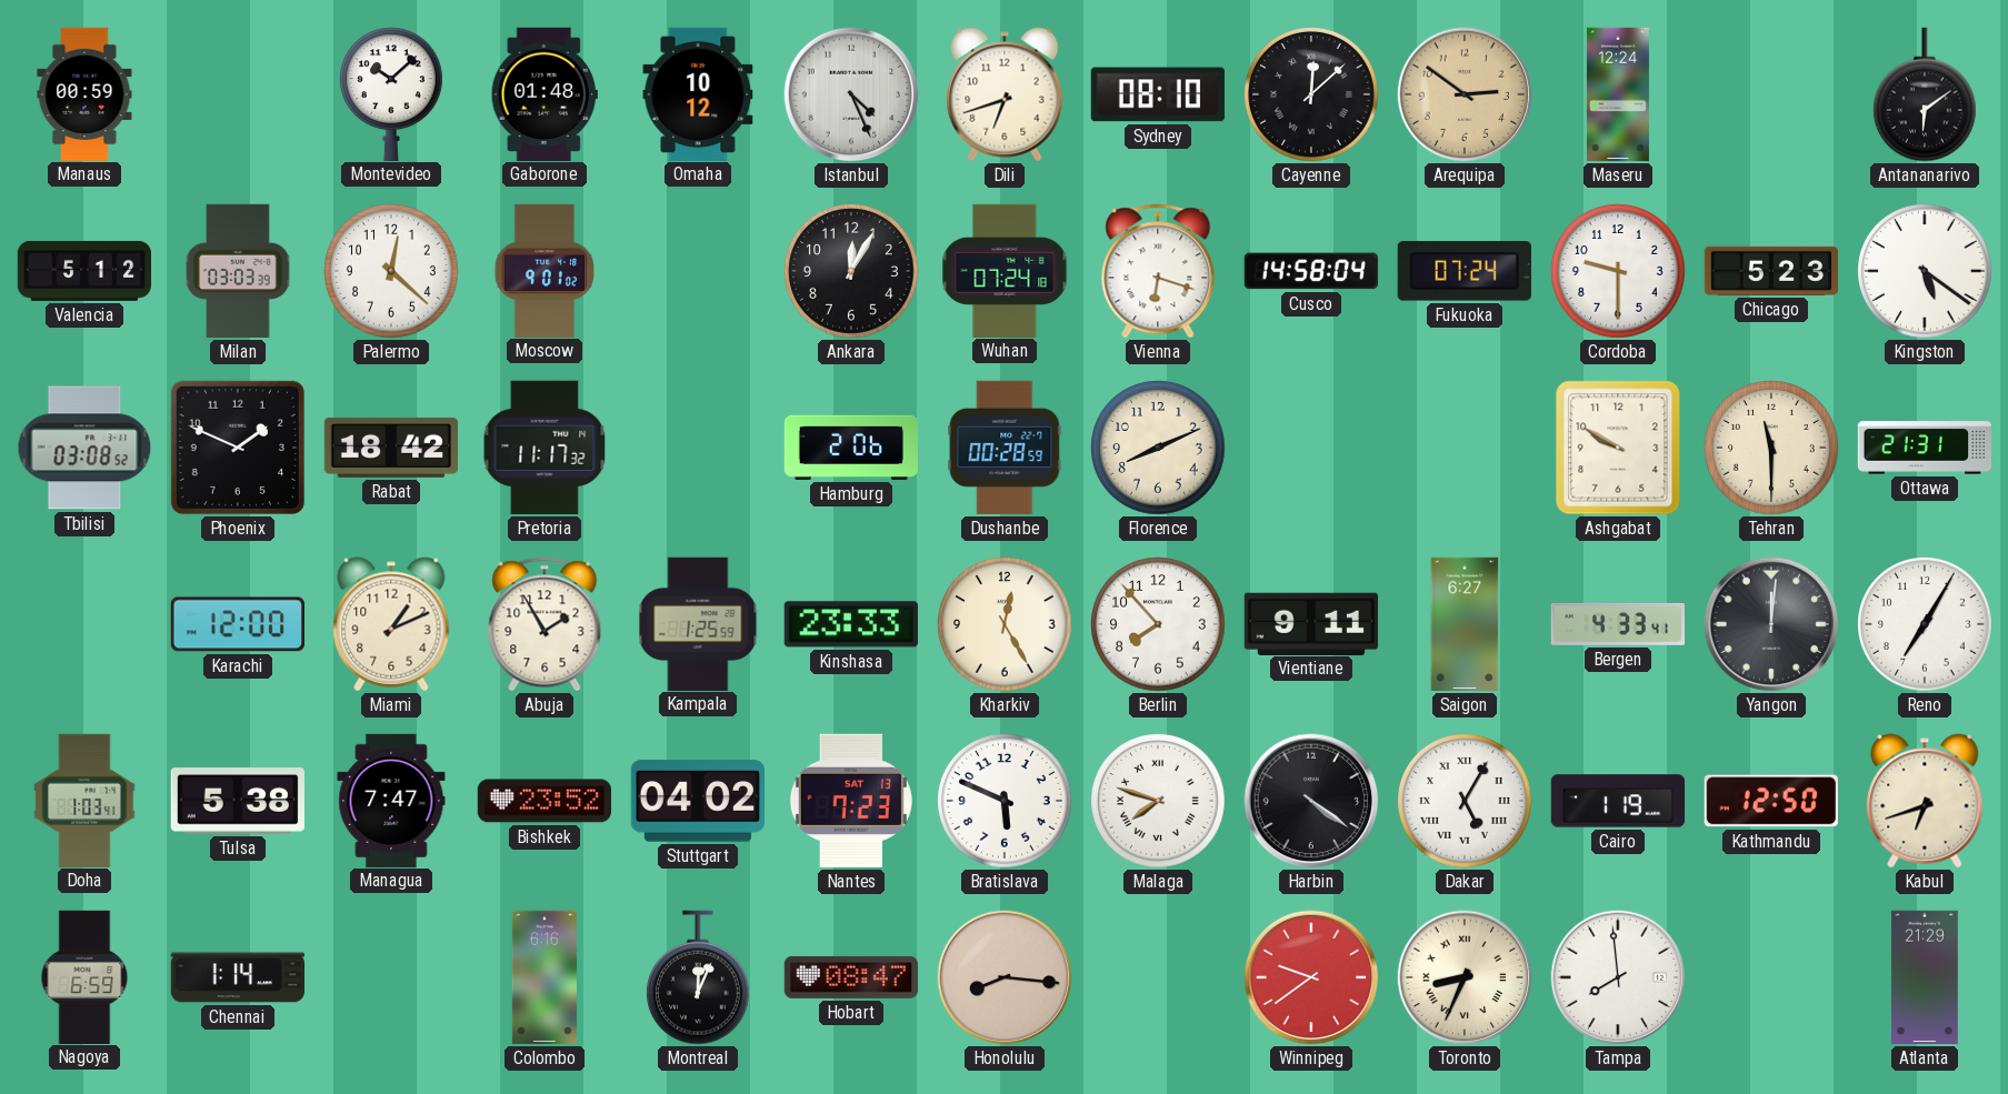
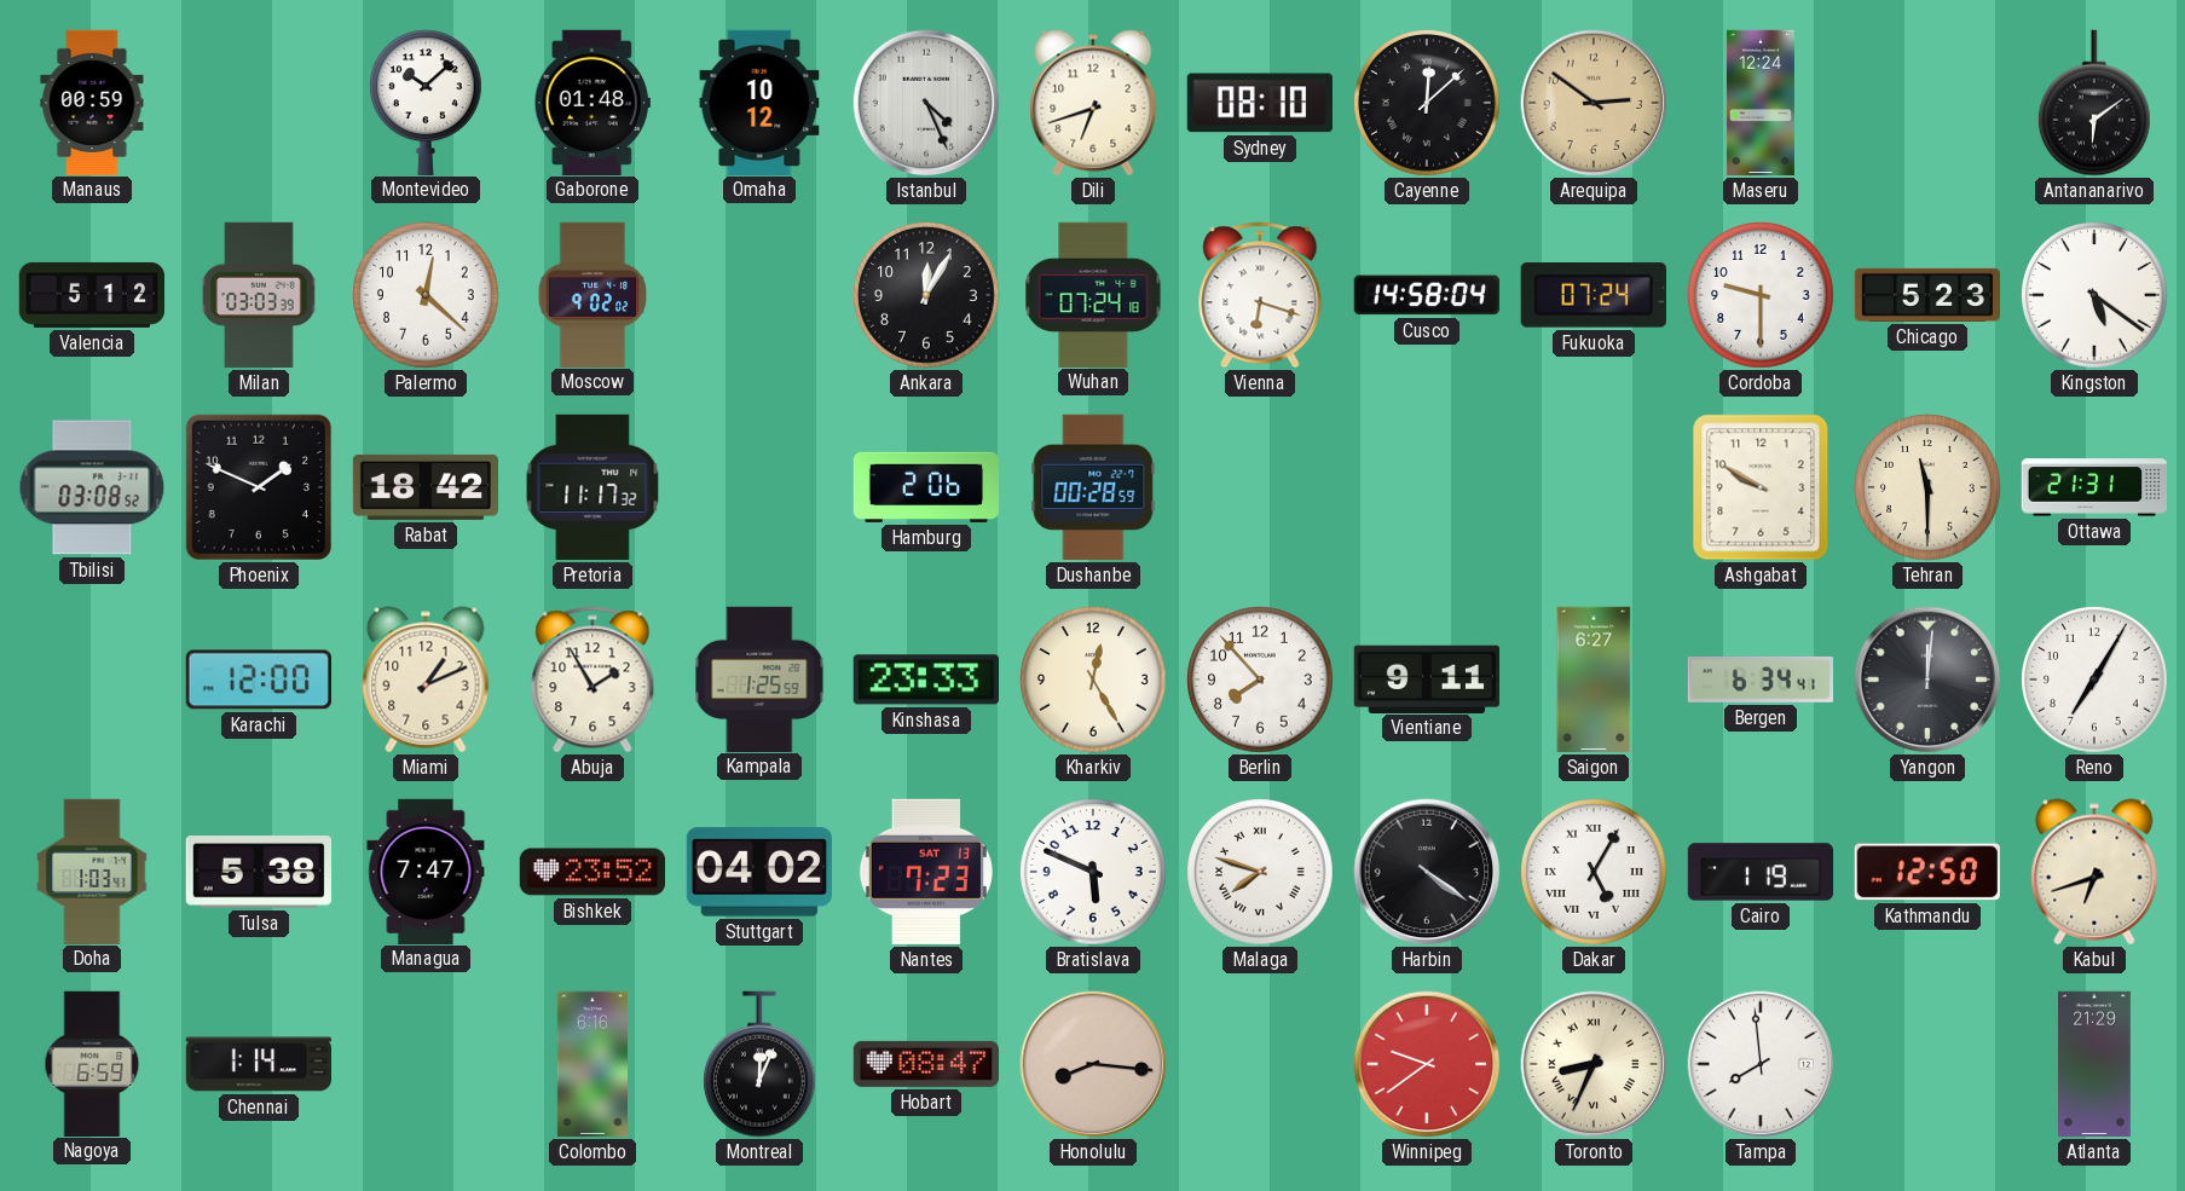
Moscow: 9:01 -> 9:02
Florence: 8:11 -> none
Bergen: 4:33 -> 6:34
